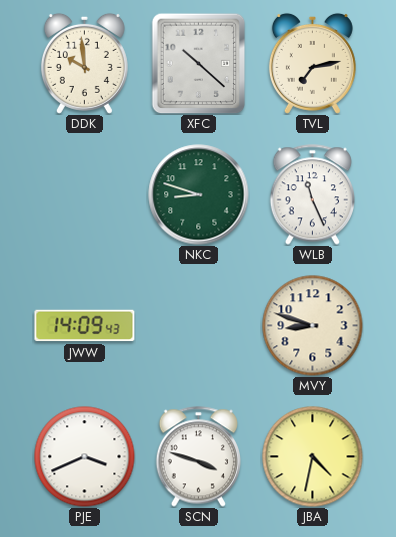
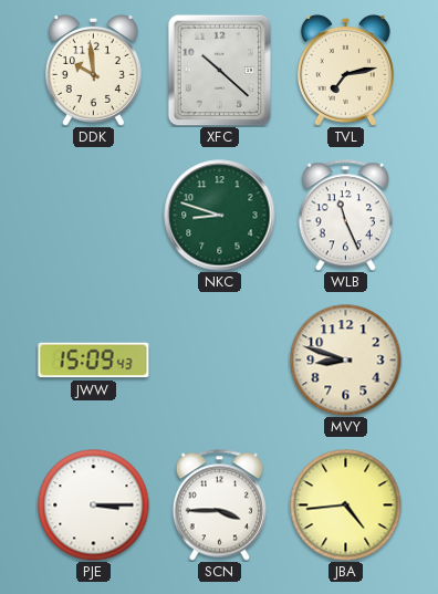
JWW: 14:09 -> 15:09
PJE: 3:41 -> 3:15
SCN: 3:48 -> 3:45
JBA: 4:32 -> 4:44
